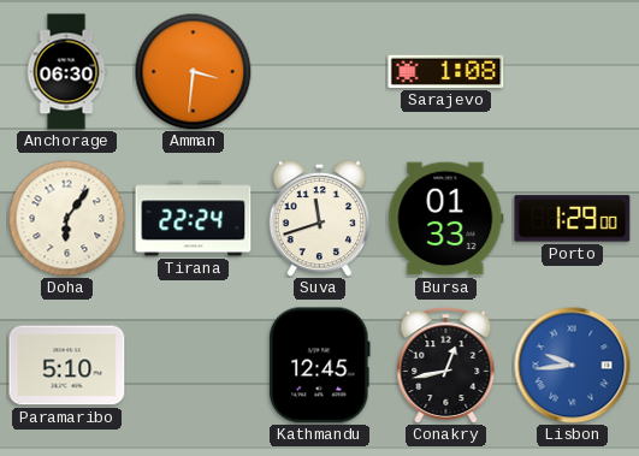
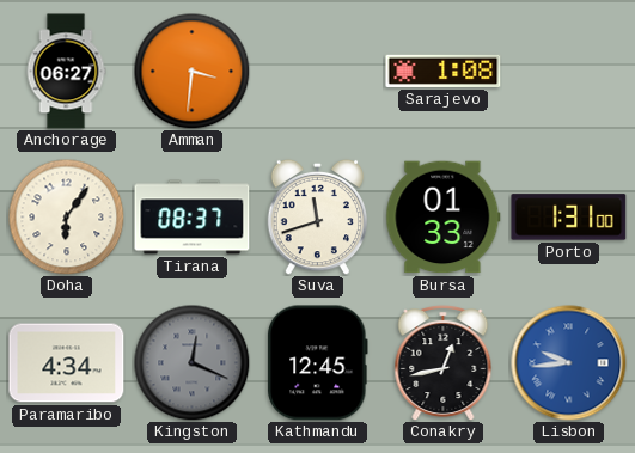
Anchorage: 06:30 -> 06:27
Tirana: 22:24 -> 08:37
Porto: 1:29 -> 1:31
Paramaribo: 5:10 -> 4:34
Kingston: none -> 12:19
